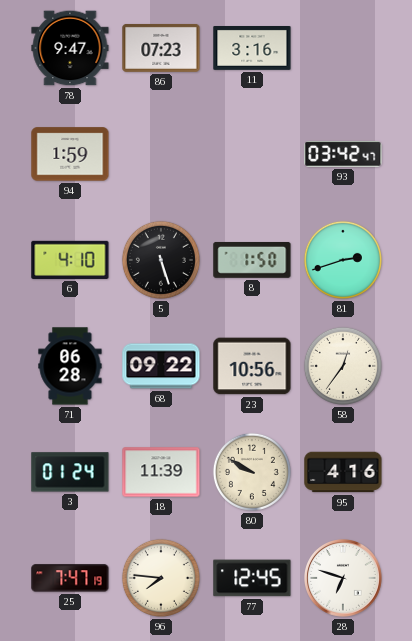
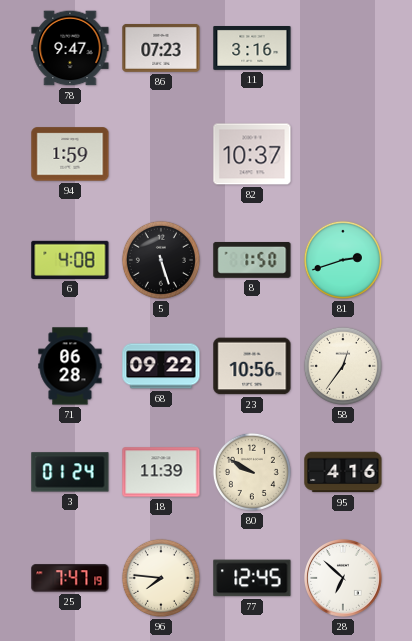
82: none -> 10:37
93: 03:42 -> none
6: 4:10 -> 4:08
28: 6:48 -> 6:52
